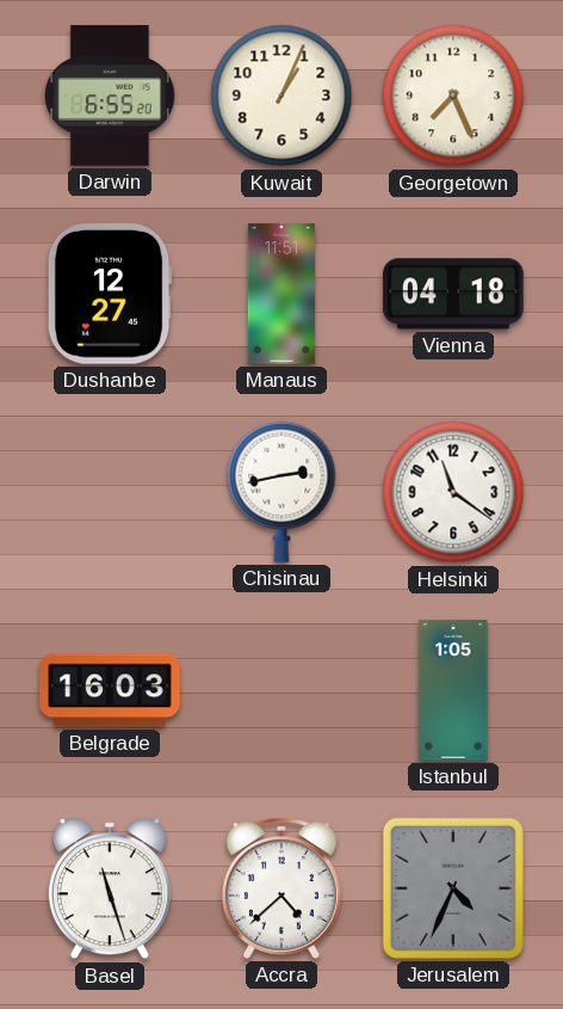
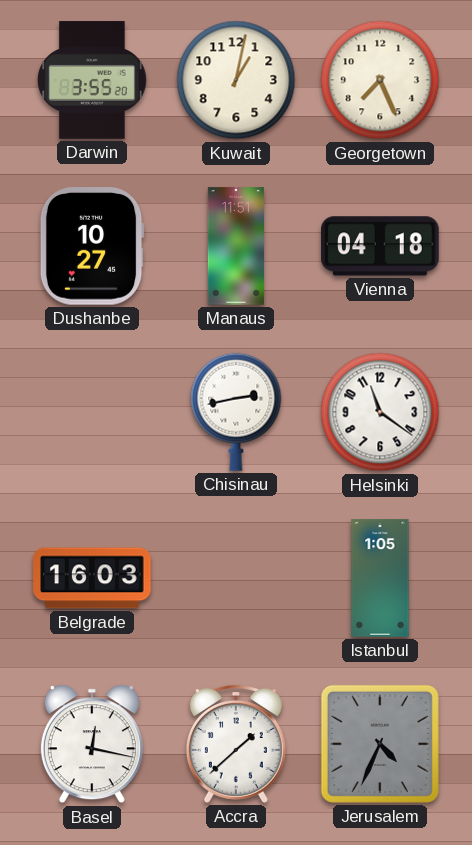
Darwin: 6:55 -> 3:55
Kuwait: 1:04 -> 1:02
Dushanbe: 12:27 -> 10:27
Basel: 11:27 -> 12:17
Accra: 4:38 -> 1:38
